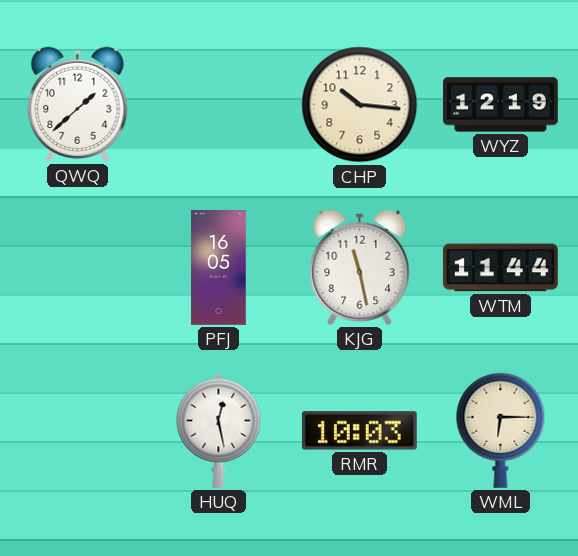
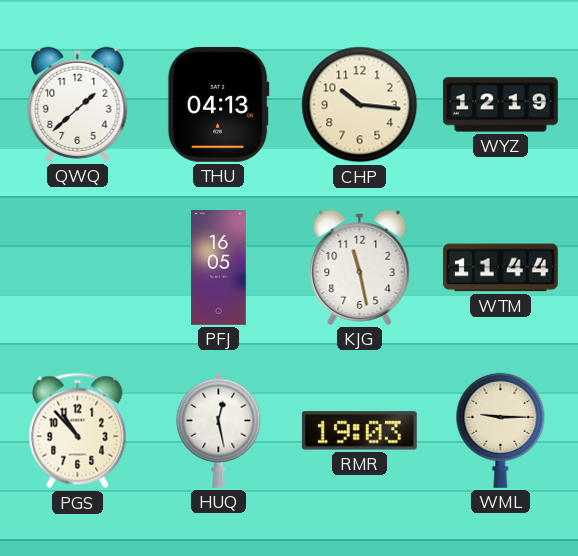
THU: none -> 04:13
PGS: none -> 10:53
RMR: 10:03 -> 19:03
WML: 6:15 -> 9:15
